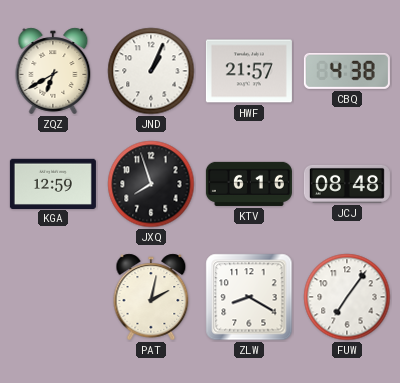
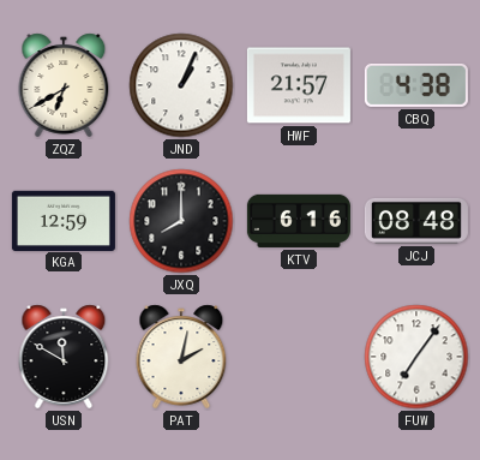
JXQ: 7:57 -> 8:00
USN: none -> 11:50
ZLW: 8:20 -> none
